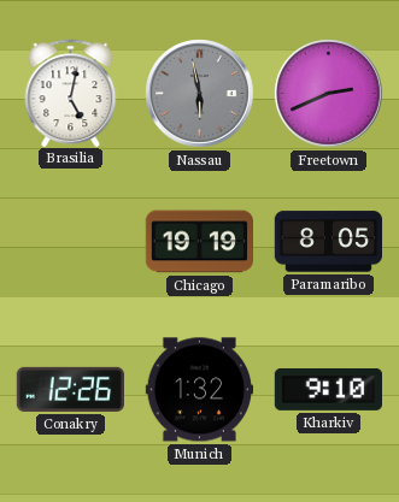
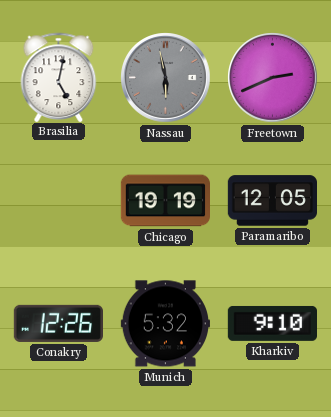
Paramaribo: 8:05 -> 12:05
Munich: 1:32 -> 5:32
